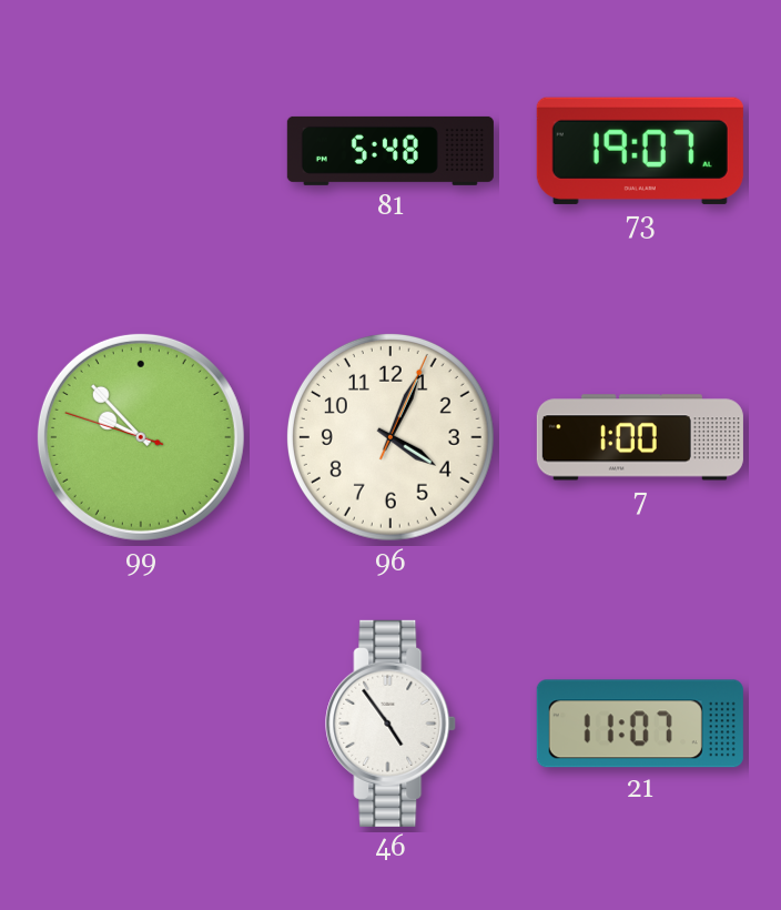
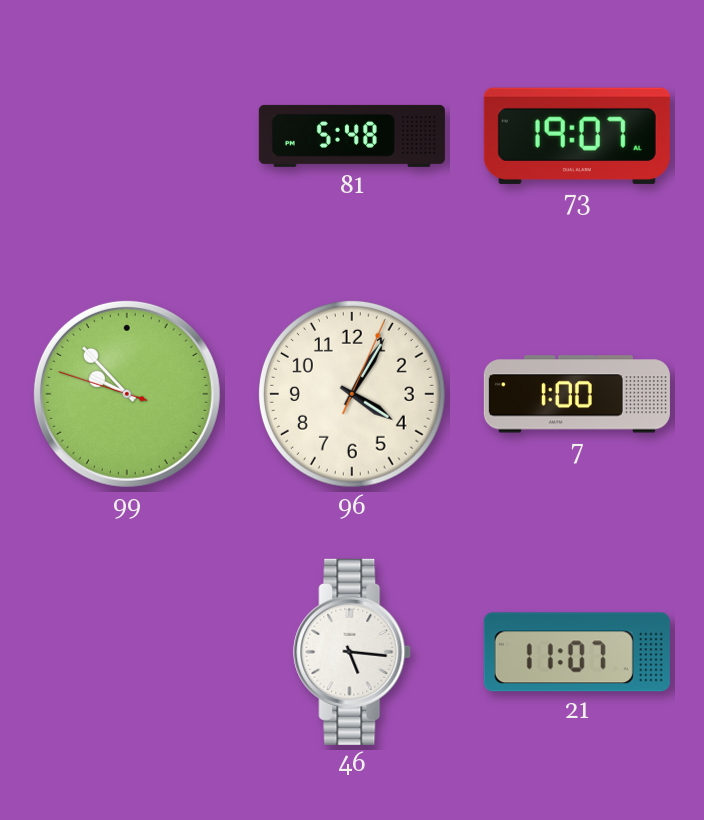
96: 4:04 -> 4:05
46: 4:54 -> 5:16
